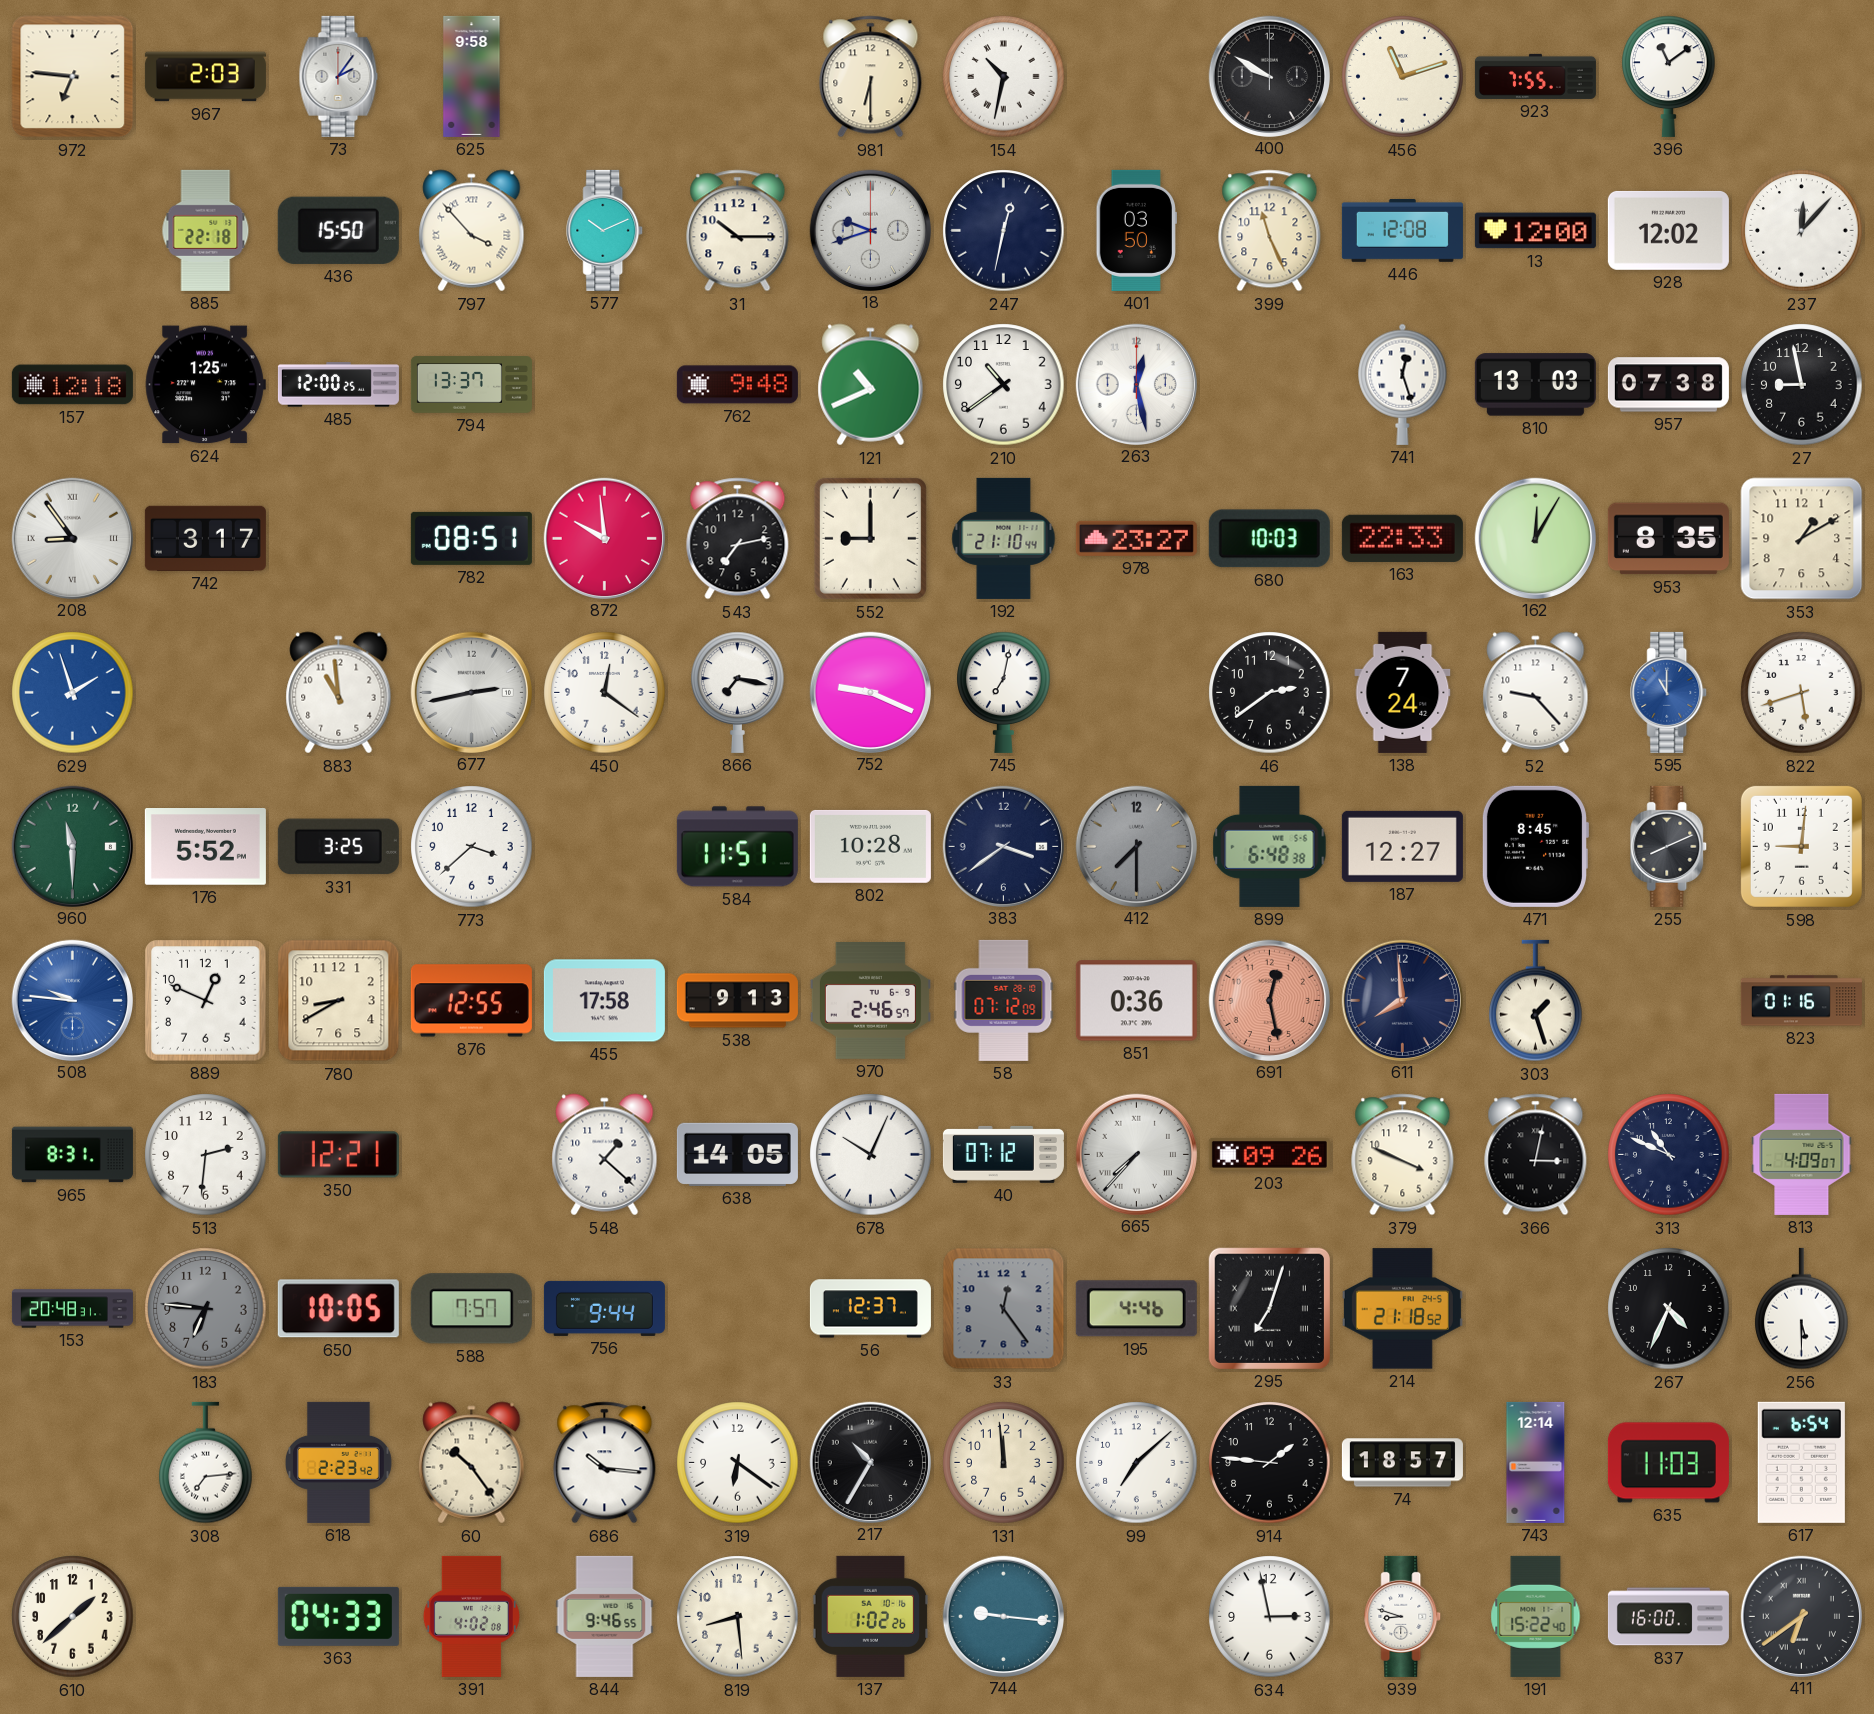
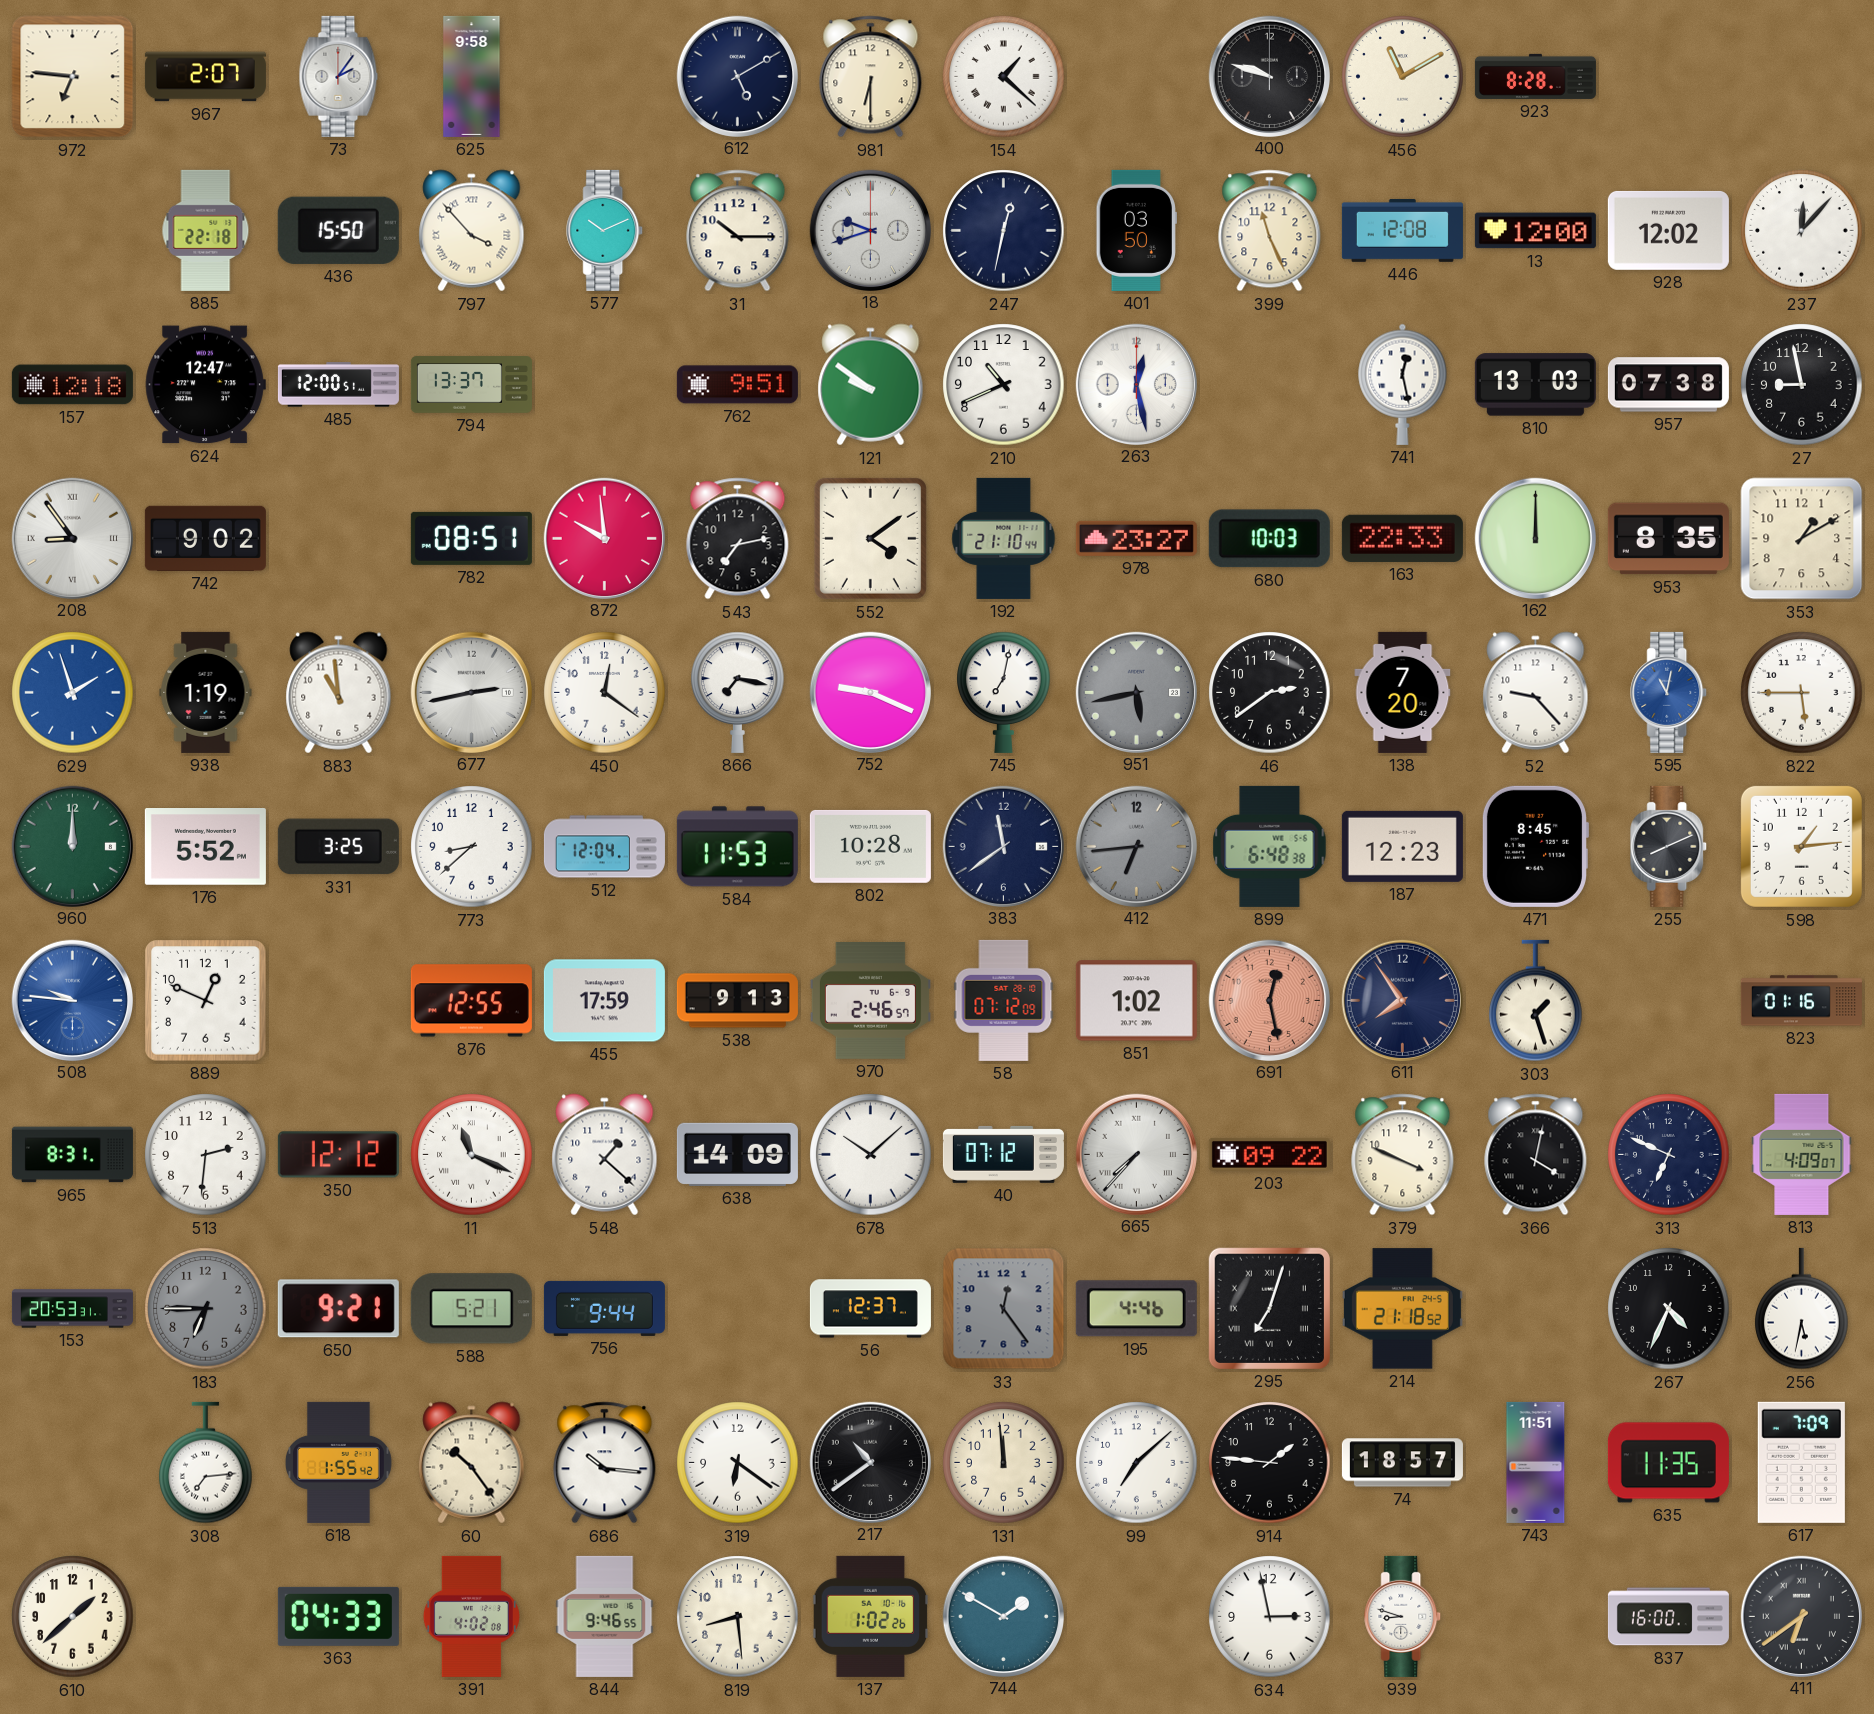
967: 2:03 -> 2:07
612: none -> 5:10
154: 10:32 -> 1:22
400: 9:50 -> 9:48
456: 11:12 -> 11:10
923: 7:55 -> 8:28
396: 11:09 -> none
624: 1:25 -> 12:47
485: 12:00:25 -> 12:00:51
762: 9:48 -> 9:51
121: 10:41 -> 9:51
210: 10:39 -> 10:41
741: 12:27 -> 12:28
742: 3:17 -> 9:02
552: 9:00 -> 4:09
162: 12:05 -> 12:00
938: none -> 1:19
951: none -> 5:43
138: 7:24 -> 7:20
595: 11:00 -> 11:02
822: 5:42 -> 5:45
960: 11:30 -> 12:00
773: 3:38 -> 8:38
512: none -> 12:04
584: 11:51 -> 11:53
383: 3:39 -> 11:39
412: 7:30 -> 6:44
187: 12:27 -> 12:23
598: 9:01 -> 1:14
780: 8:40 -> none
455: 17:58 -> 17:59
851: 0:36 -> 1:02
611: 7:59 -> 7:54
350: 12:21 -> 12:12
11: none -> 11:19
638: 14:05 -> 14:09
678: 10:04 -> 10:08
203: 09:26 -> 09:22
366: 3:02 -> 4:02
313: 10:49 -> 6:49
153: 20:48 -> 20:53
183: 6:46 -> 6:45
650: 10:05 -> 9:21
588: 7:57 -> 5:21
256: 5:30 -> 5:32
618: 2:23 -> 1:55
217: 10:35 -> 10:39
743: 12:14 -> 11:51
635: 11:03 -> 11:35
617: 6:54 -> 7:09
744: 9:16 -> 1:50
191: 15:22 -> none
